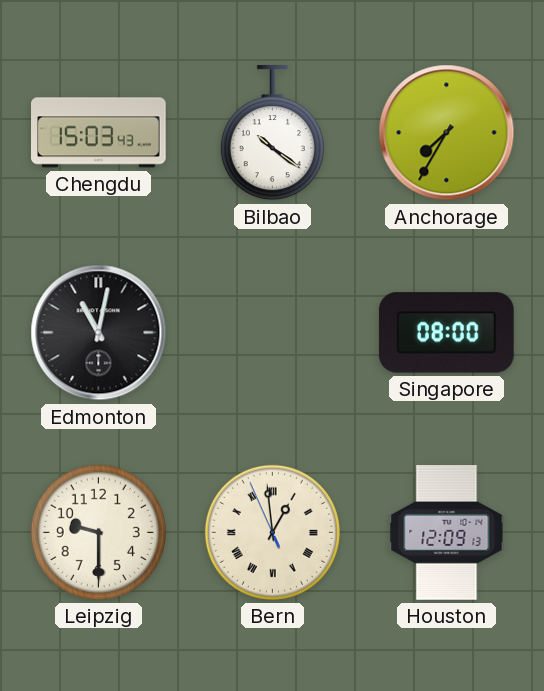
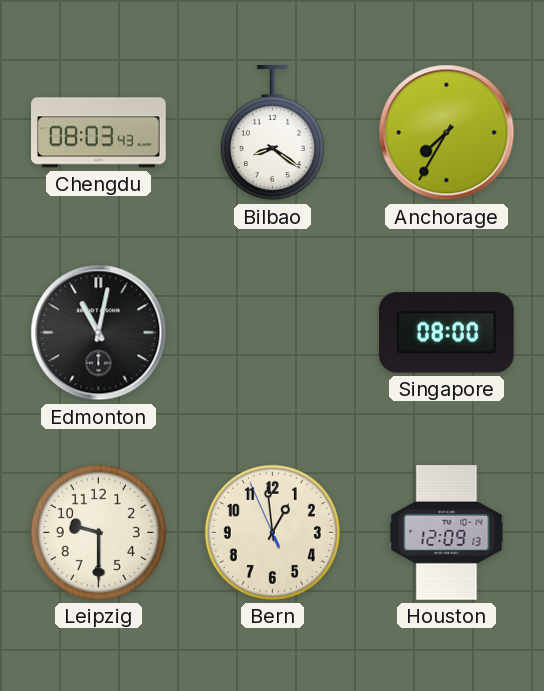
Chengdu: 15:03 -> 08:03
Bilbao: 10:21 -> 8:21
Bern numerals: Roman -> Arabic
